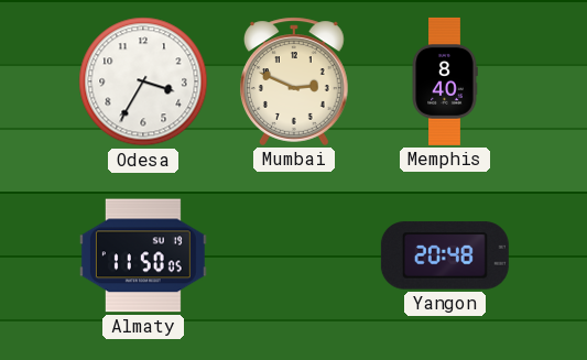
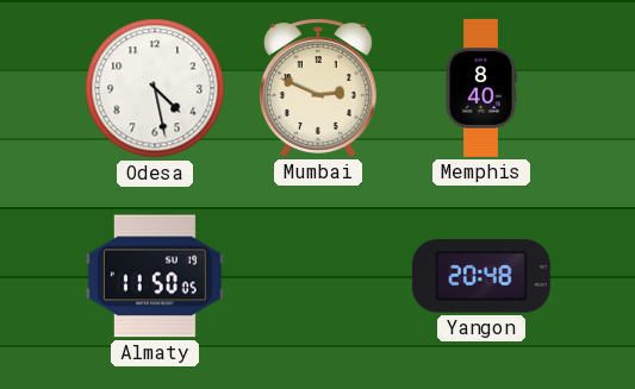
Odesa: 3:35 -> 4:28
